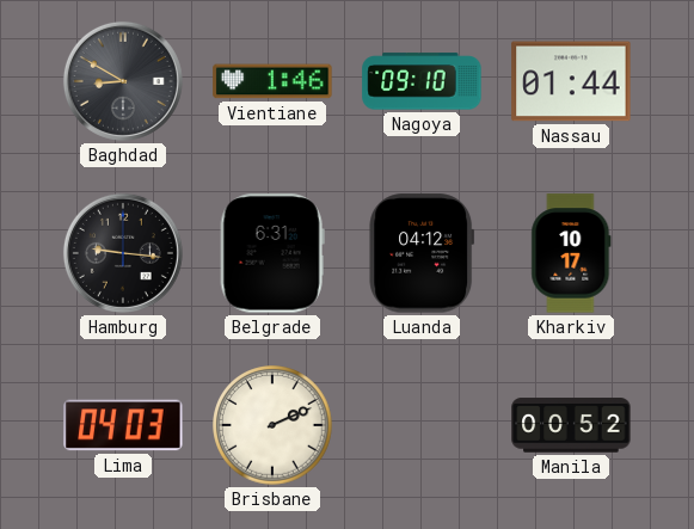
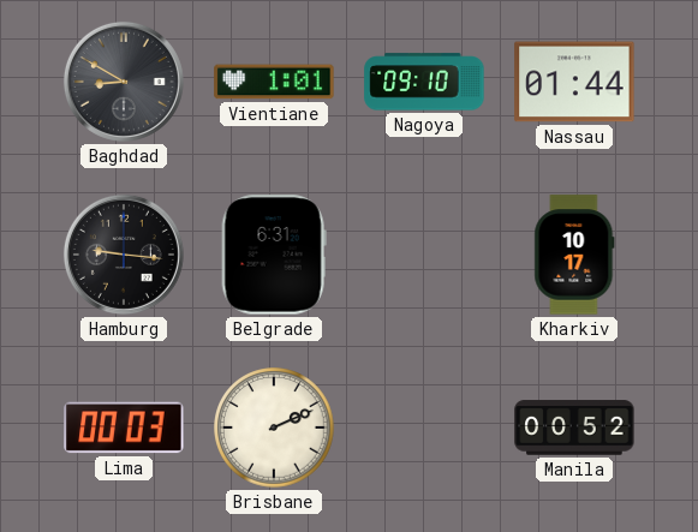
Vientiane: 1:46 -> 1:01
Luanda: 04:12 -> none
Lima: 04:03 -> 00:03
